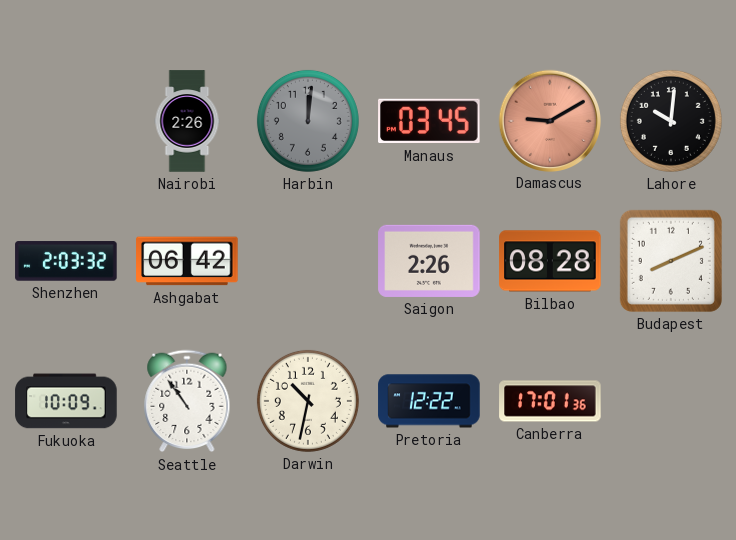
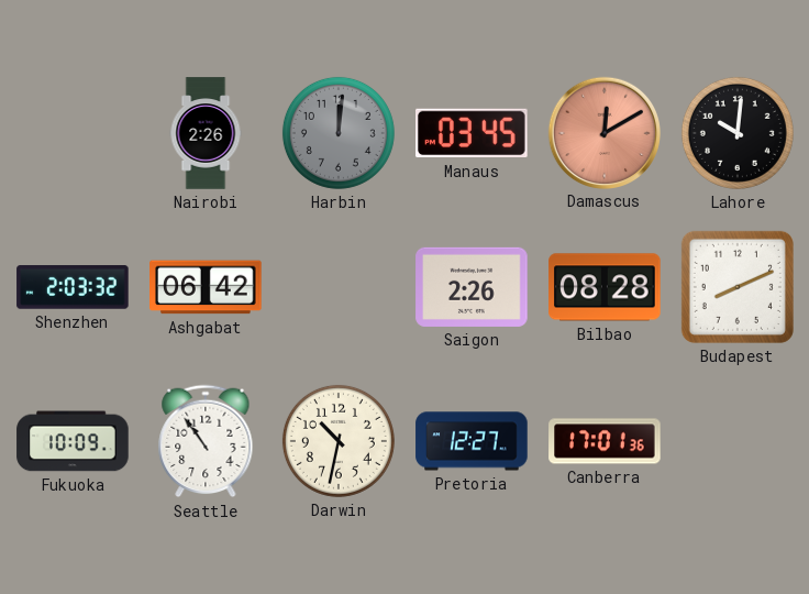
Damascus: 9:10 -> 12:10
Pretoria: 12:22 -> 12:27
